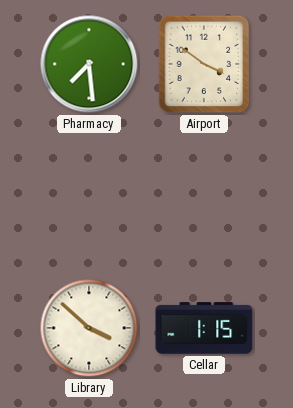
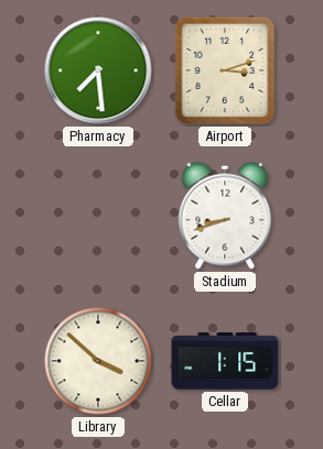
Airport: 3:51 -> 3:12
Stadium: none -> 8:42
